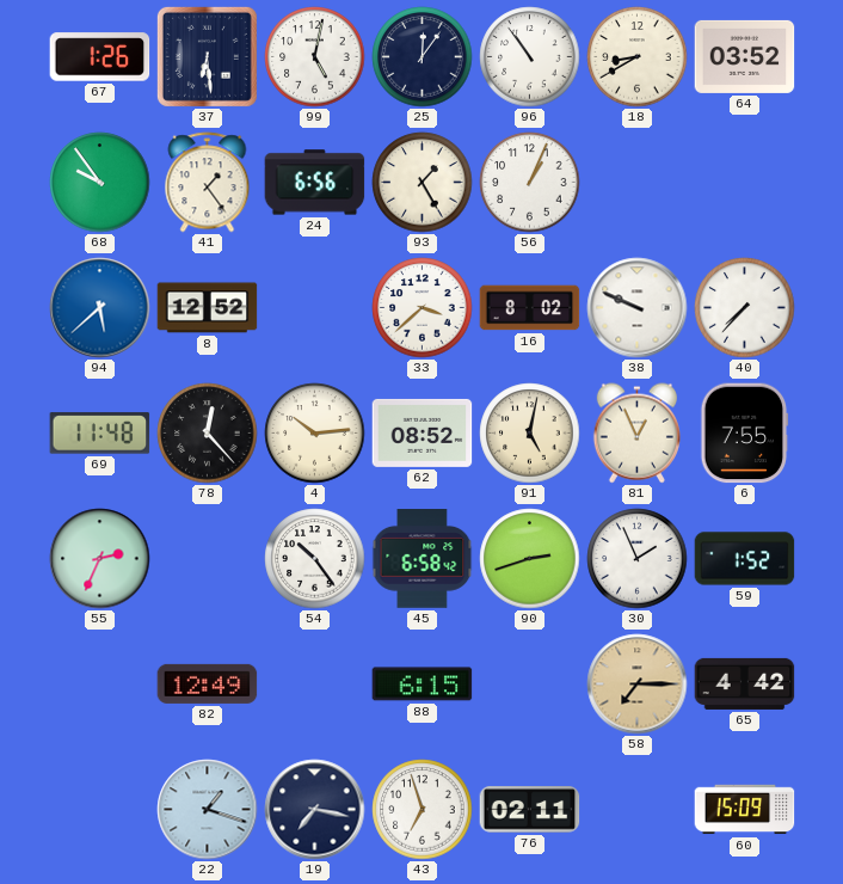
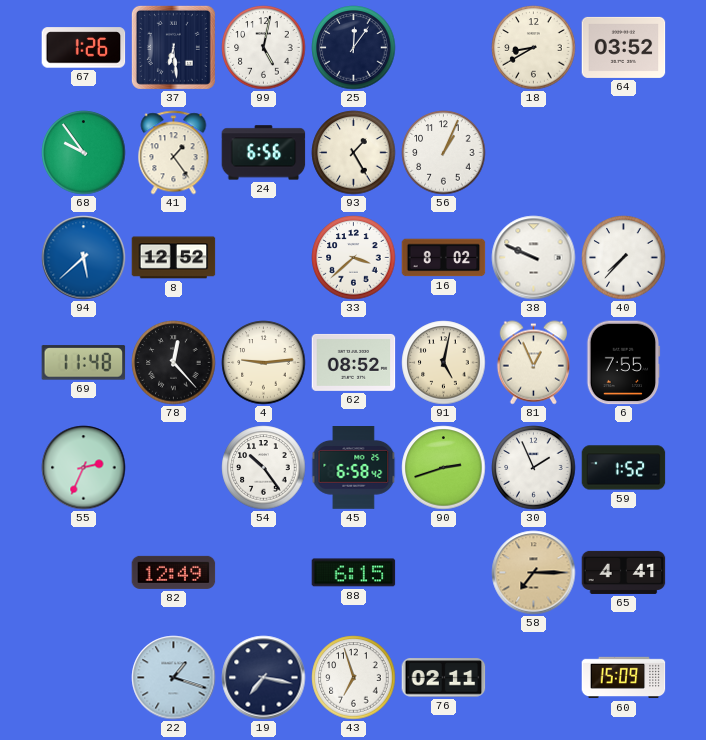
96: 10:54 -> none
4: 10:14 -> 9:14
65: 4:42 -> 4:41
